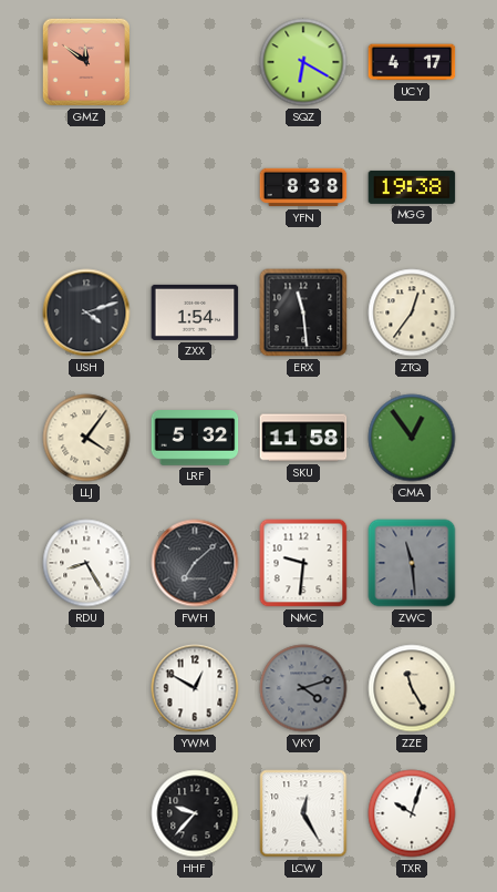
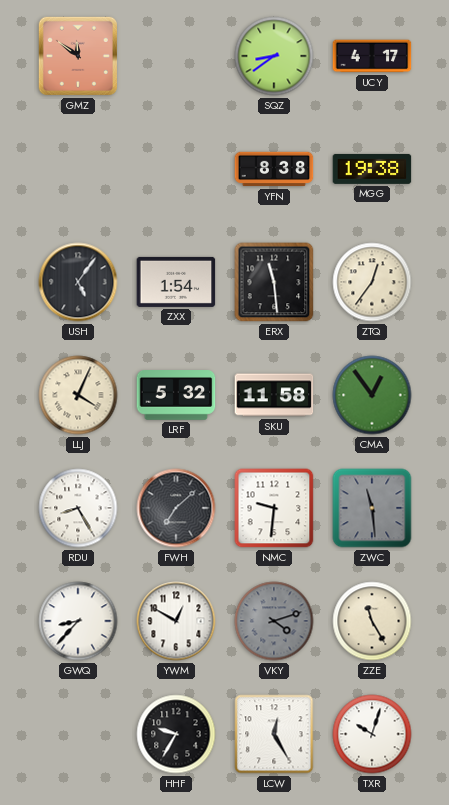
SQZ: 6:20 -> 8:39
USH: 4:12 -> 5:06
LLJ: 4:06 -> 4:04
GWQ: none -> 8:37
HHF: 9:37 -> 9:35
